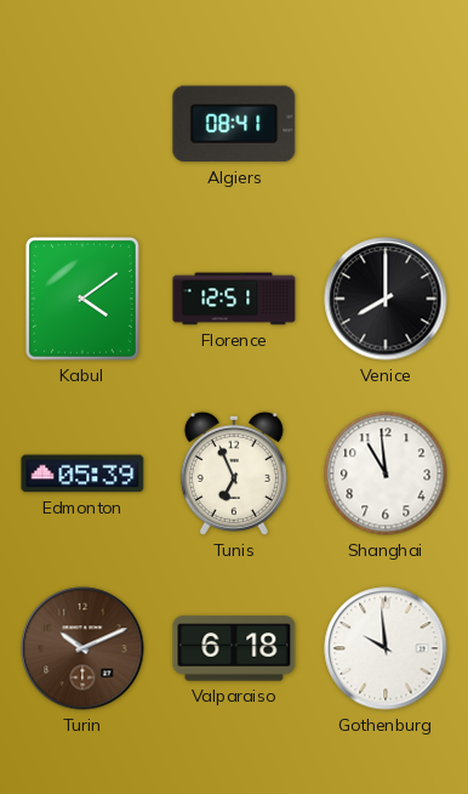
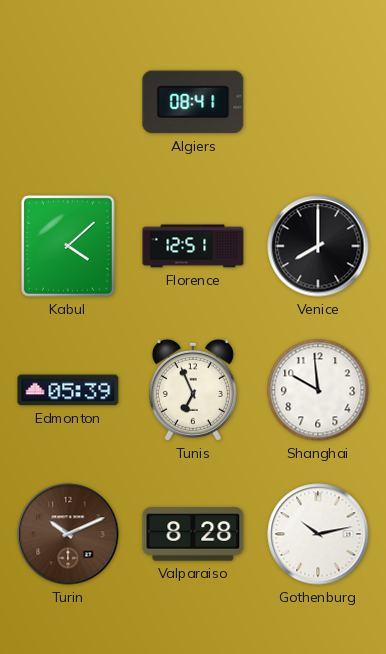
Kabul: 4:09 -> 4:08
Shanghai: 10:59 -> 9:59
Valparaiso: 6:18 -> 8:28
Gothenburg: 9:59 -> 10:13
